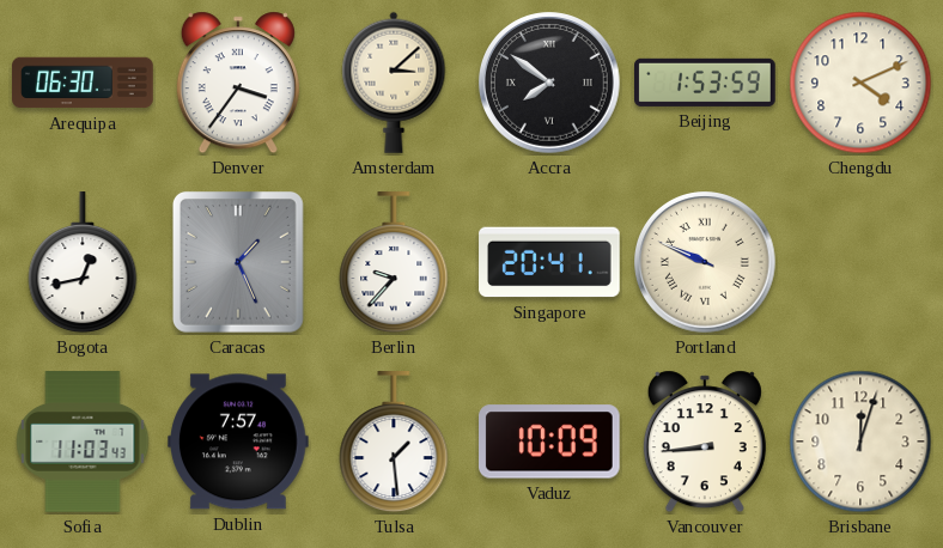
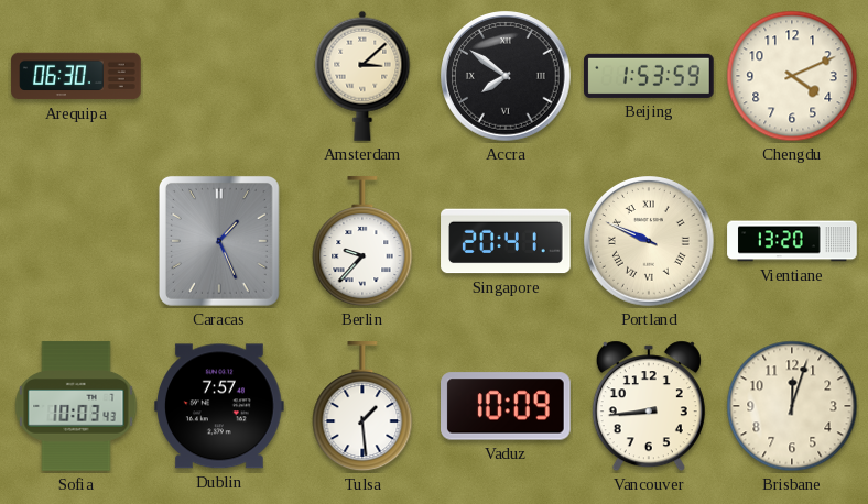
Denver: 3:36 -> none
Bogota: 12:43 -> none
Vientiane: none -> 13:20
Sofia: 11:03 -> 10:03
